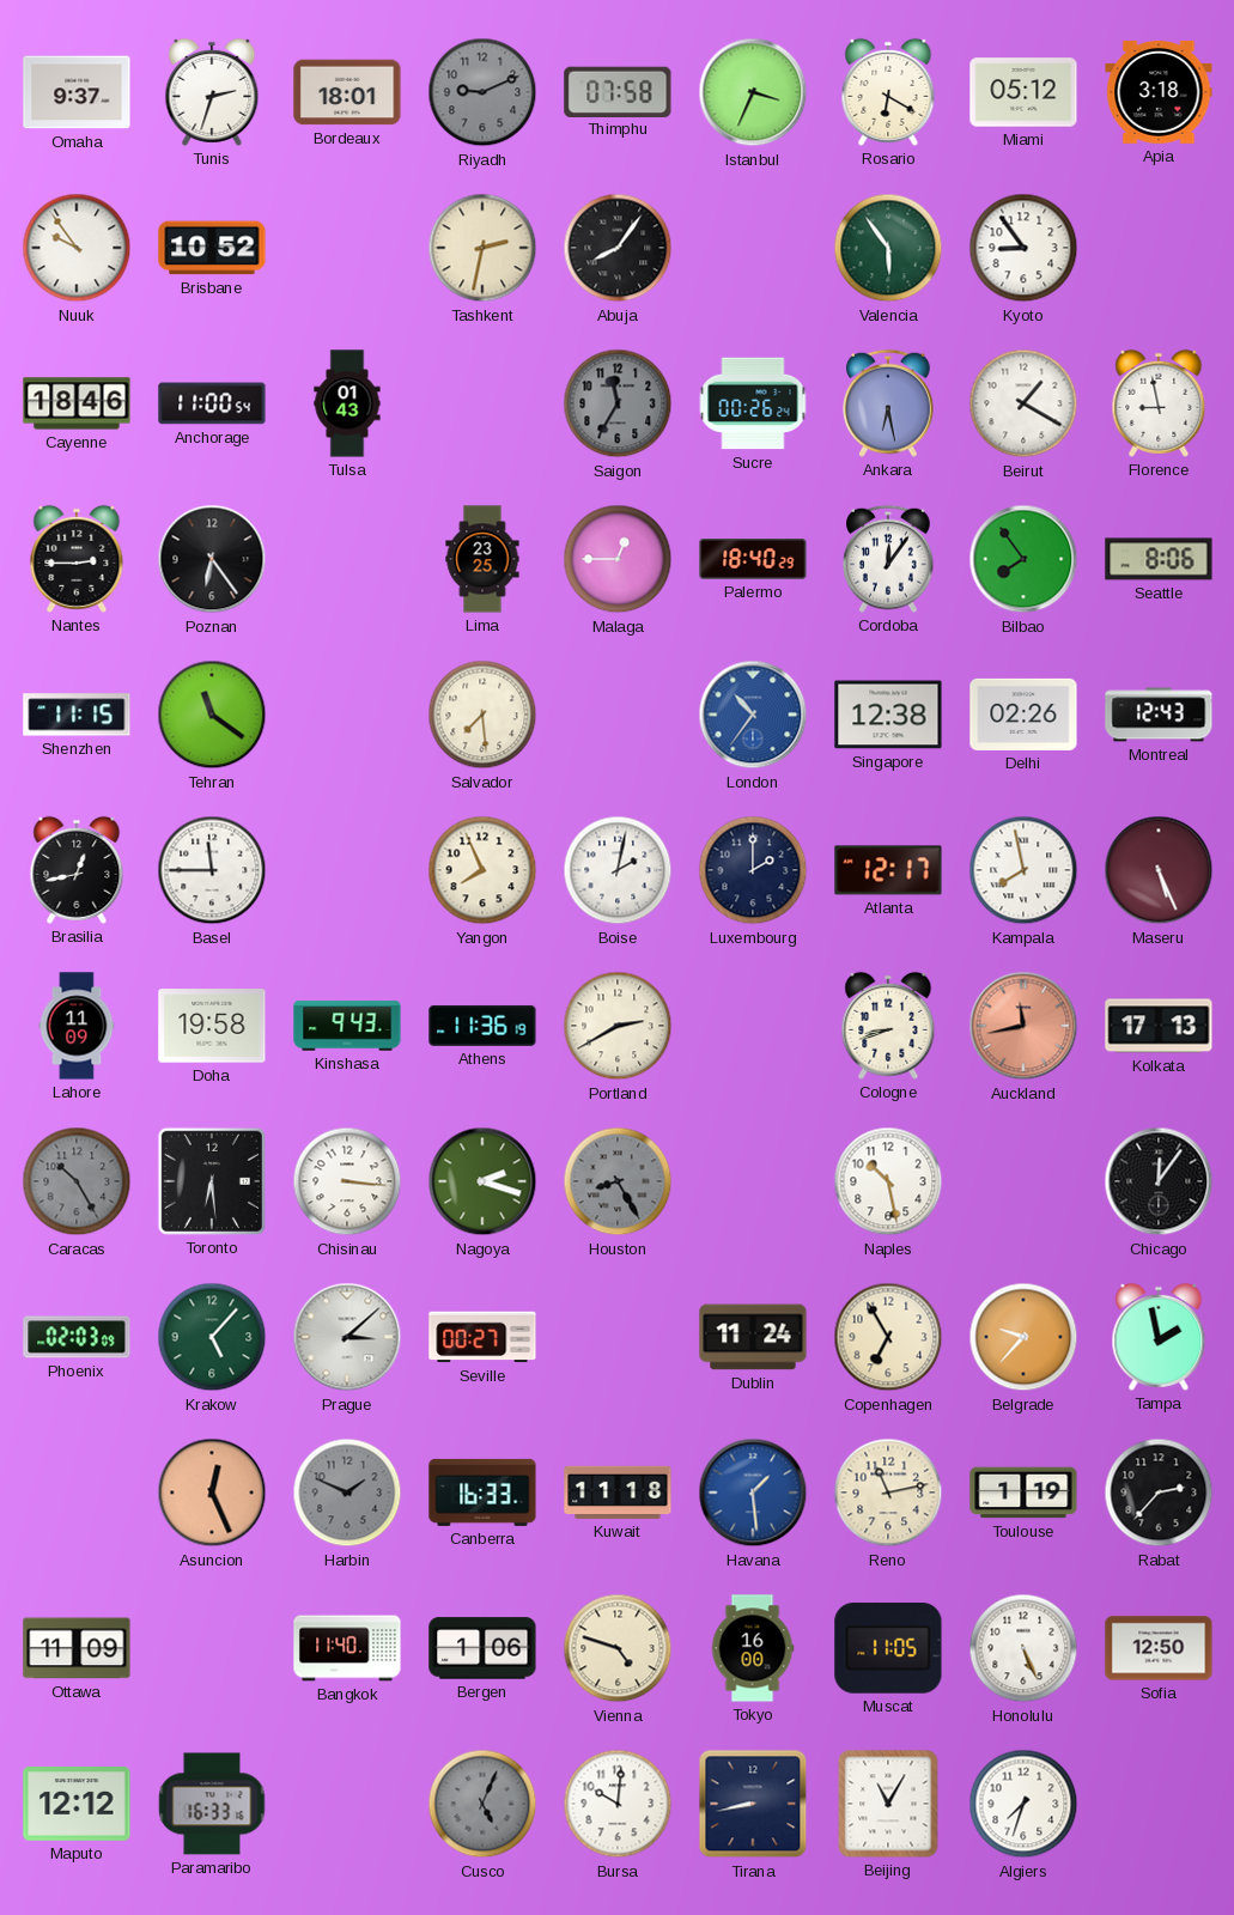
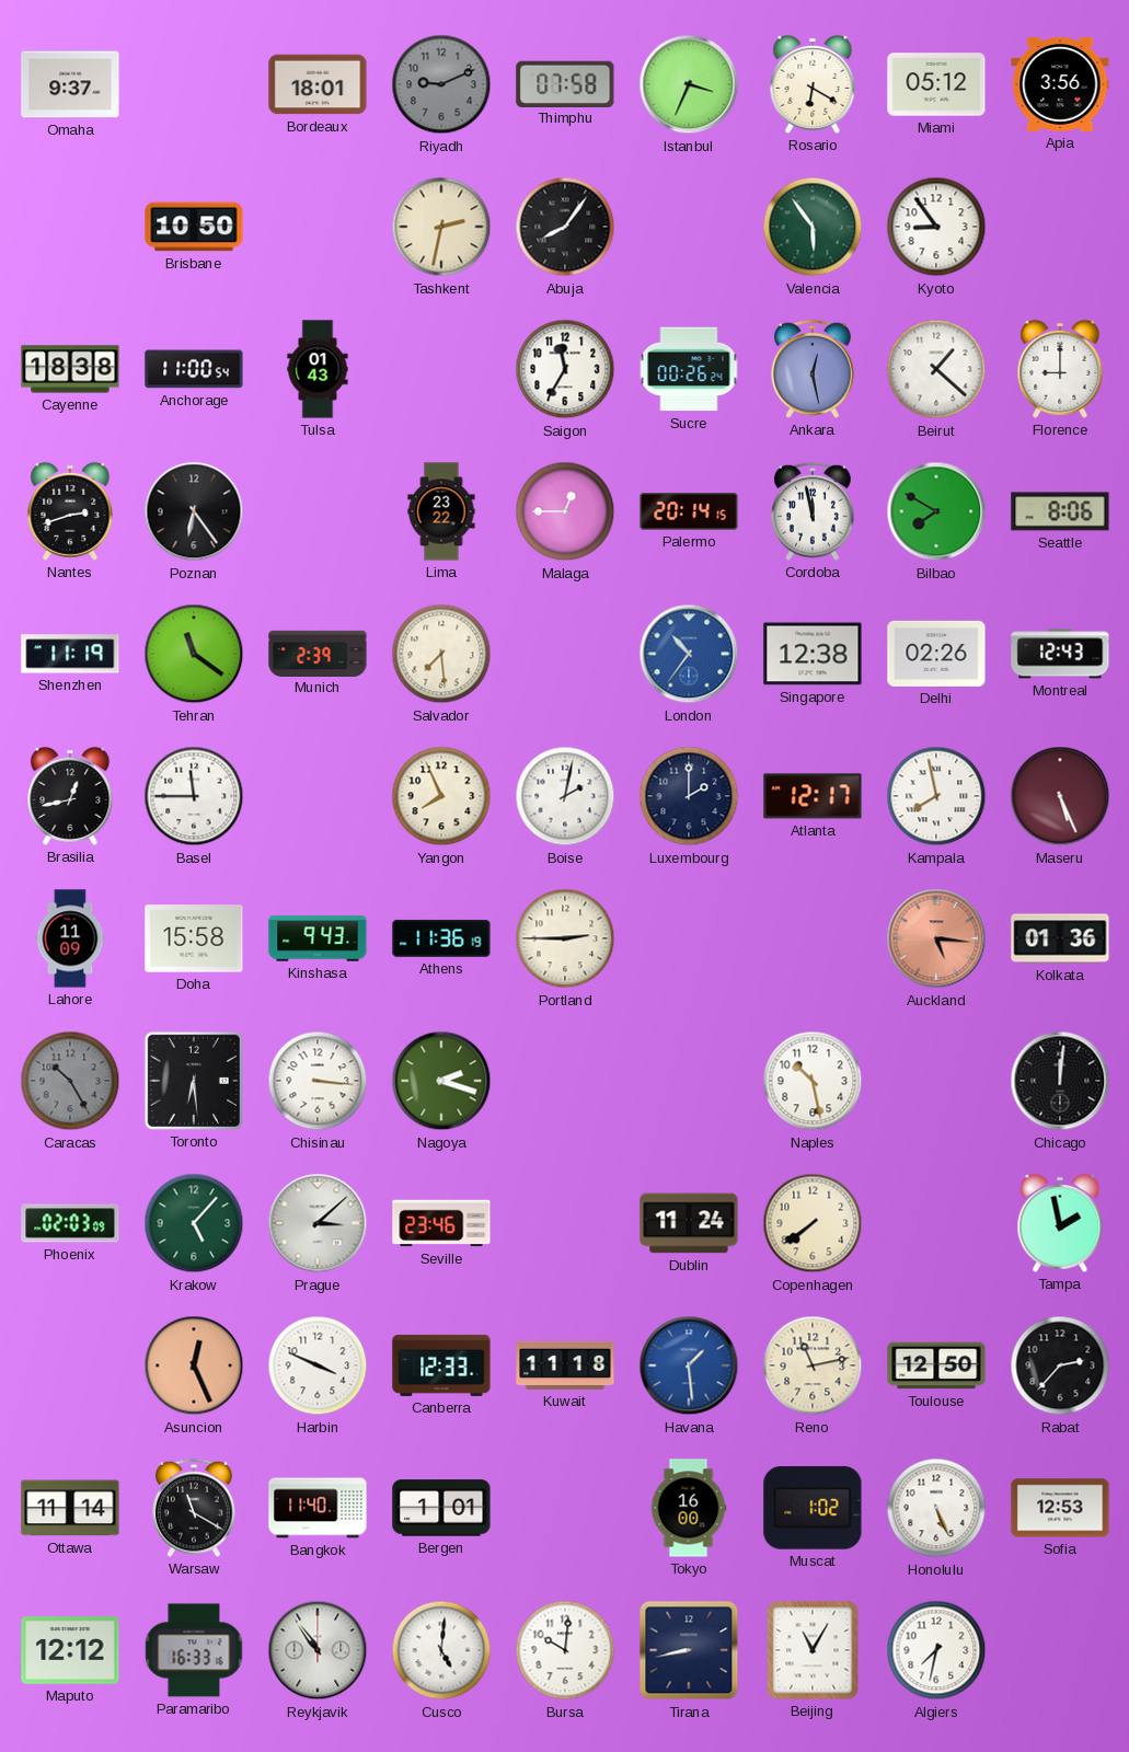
Tunis: 2:33 -> none
Apia: 3:18 -> 3:56
Nuuk: 9:54 -> none
Brisbane: 10:52 -> 10:50
Cayenne: 18:46 -> 18:38
Saigon dial: grey -> white
Ankara: 6:28 -> 12:28
Beirut: 1:20 -> 1:22
Florence: 8:58 -> 9:00
Nantes: 2:45 -> 2:42
Lima: 23:25 -> 23:22
Palermo: 18:40 -> 20:14
Cordoba: 12:06 -> 11:58
Bilbao: 7:54 -> 7:50
Shenzhen: 11:15 -> 11:19
Munich: none -> 2:39
Doha: 19:58 -> 15:58
Portland: 2:40 -> 2:45
Cologne: 8:42 -> none
Auckland: 11:43 -> 5:16
Kolkata: 17:13 -> 01:36
Houston: 8:25 -> none
Chicago: 12:06 -> 12:01
Seville: 00:27 -> 23:46
Copenhagen: 6:55 -> 7:39
Belgrade: 9:37 -> none
Harbin: 1:49 -> 3:49
Harbin dial: grey -> white
Canberra: 16:33 -> 12:33
Toulouse: 1:19 -> 12:50
Ottawa: 11:09 -> 11:14
Warsaw: none -> 11:20
Bergen: 1:06 -> 1:01
Vienna: 4:48 -> none
Muscat: 11:05 -> 1:02
Sofia: 12:50 -> 12:53
Reykjavik: none -> 10:54
Cusco: 5:04 -> 5:01
Cusco dial: grey -> white
Algiers: 7:33 -> 7:32
